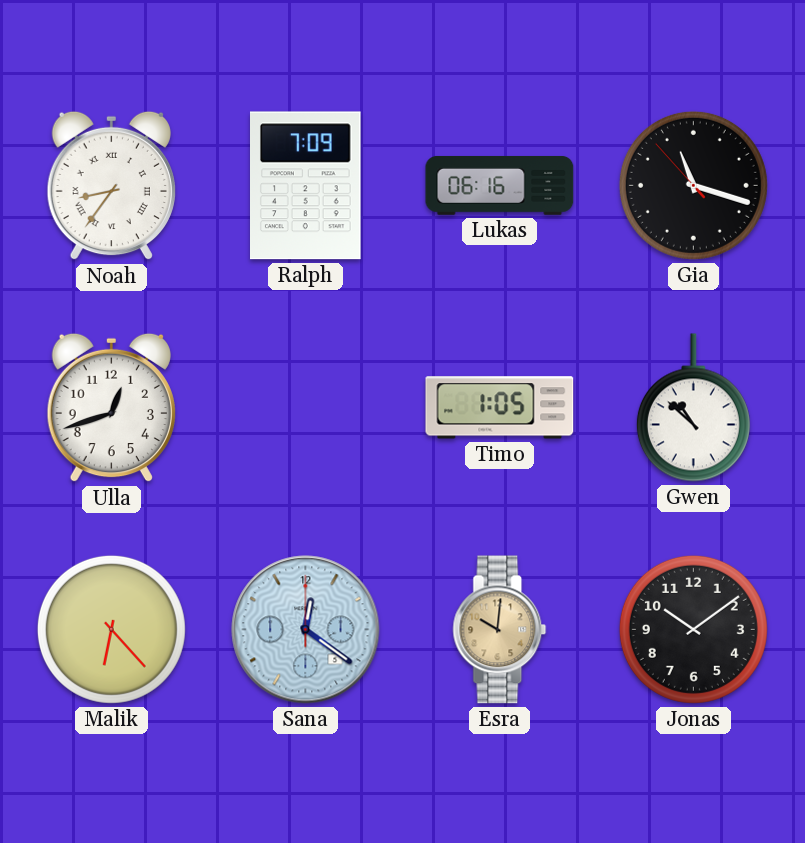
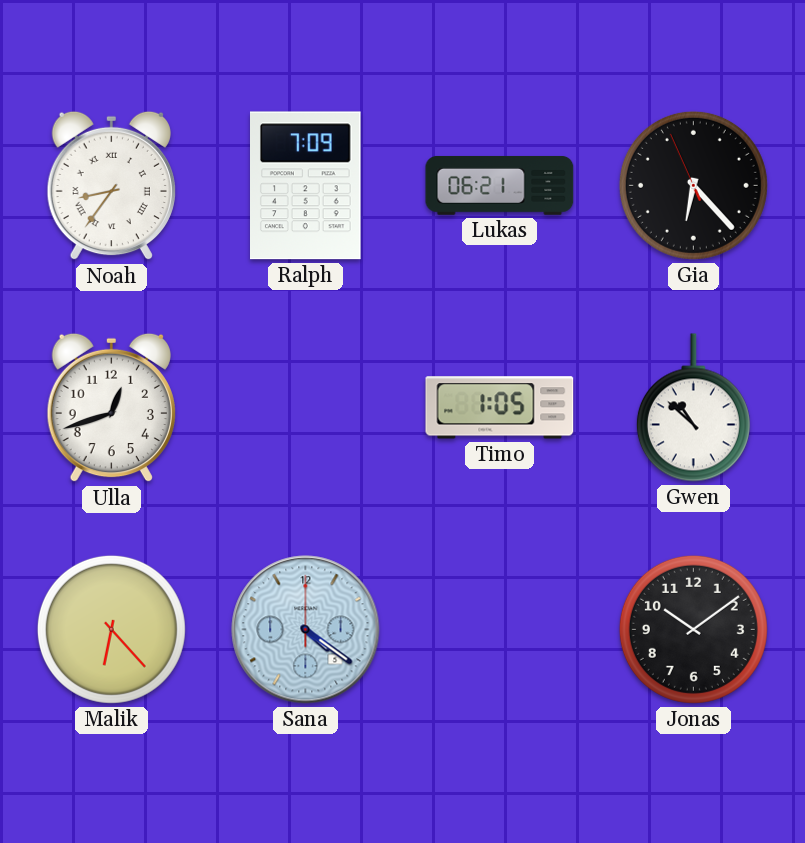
Lukas: 06:16 -> 06:21
Gia: 11:17 -> 6:22
Sana: 12:21 -> 4:21
Esra: 10:01 -> none
